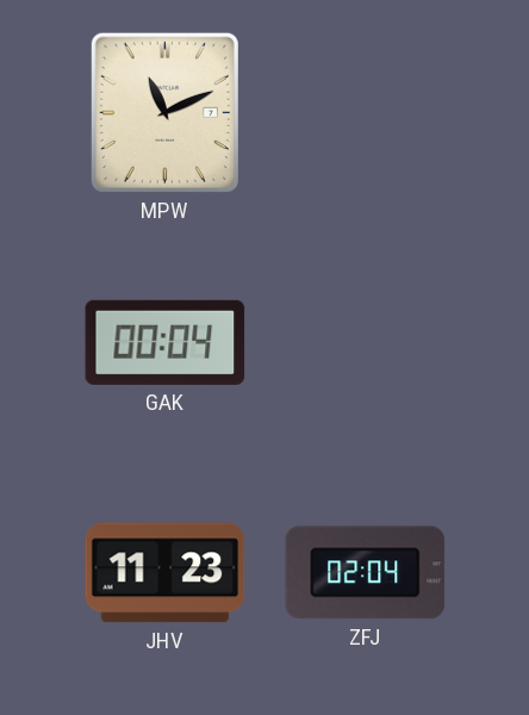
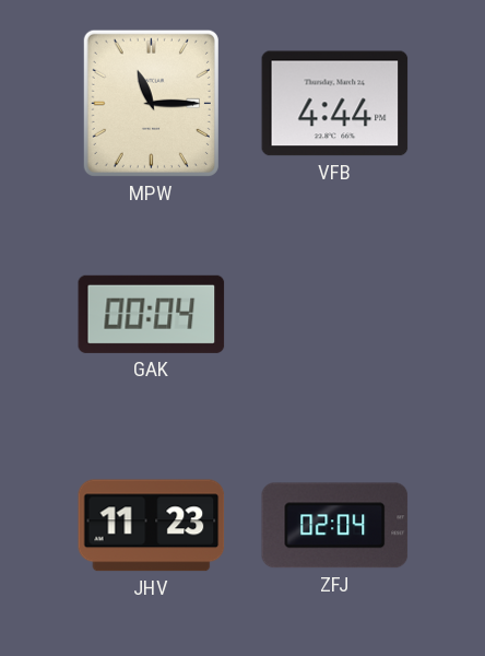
MPW: 11:11 -> 11:15
VFB: none -> 4:44
